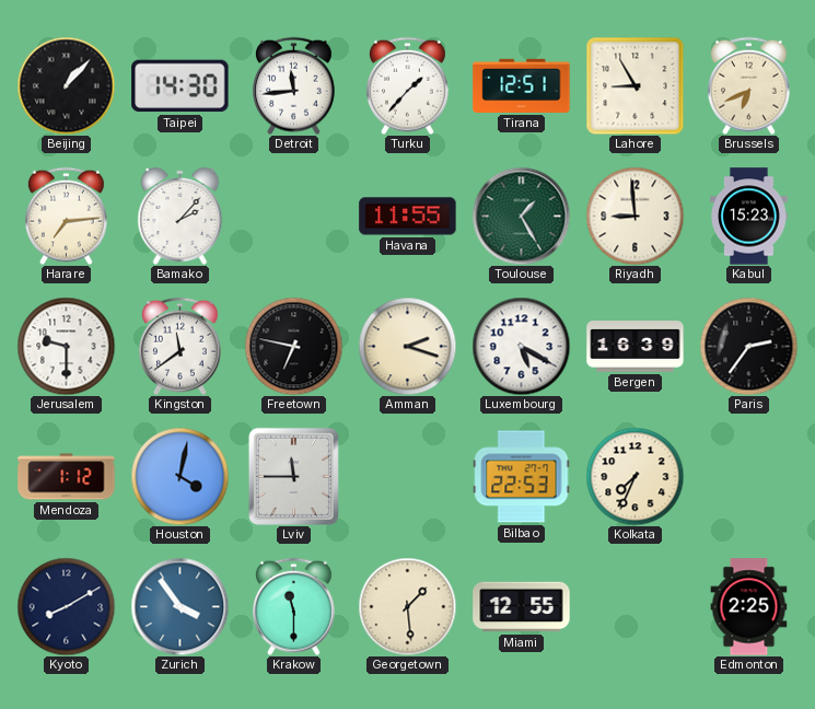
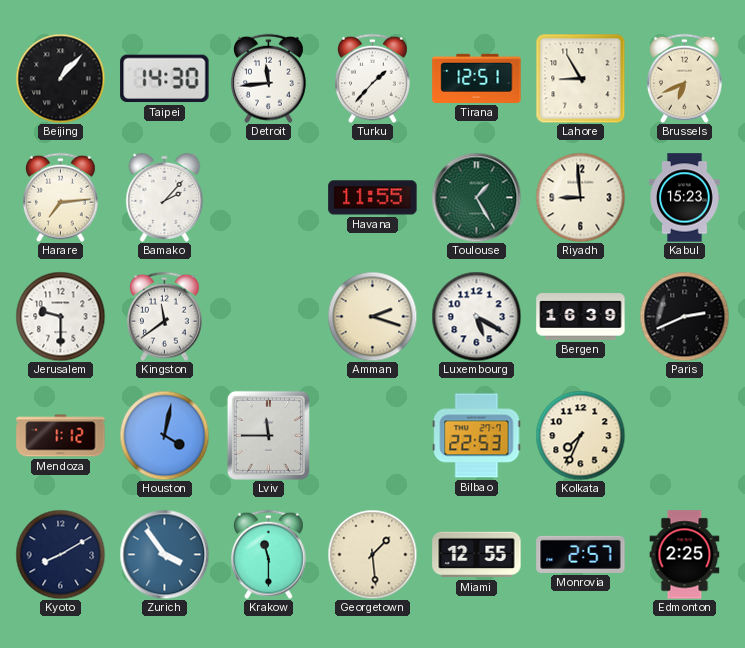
Freetown: 6:47 -> none
Paris: 2:36 -> 2:41
Monrovia: none -> 2:57
